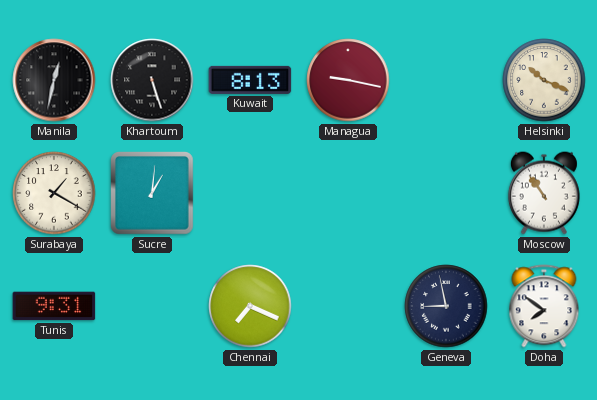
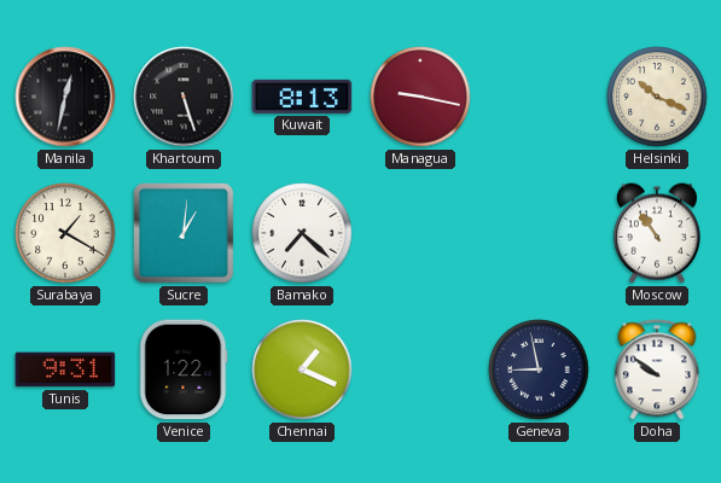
Bamako: none -> 7:22
Venice: none -> 1:22
Chennai: 7:19 -> 1:19
Doha: 7:51 -> 9:51
